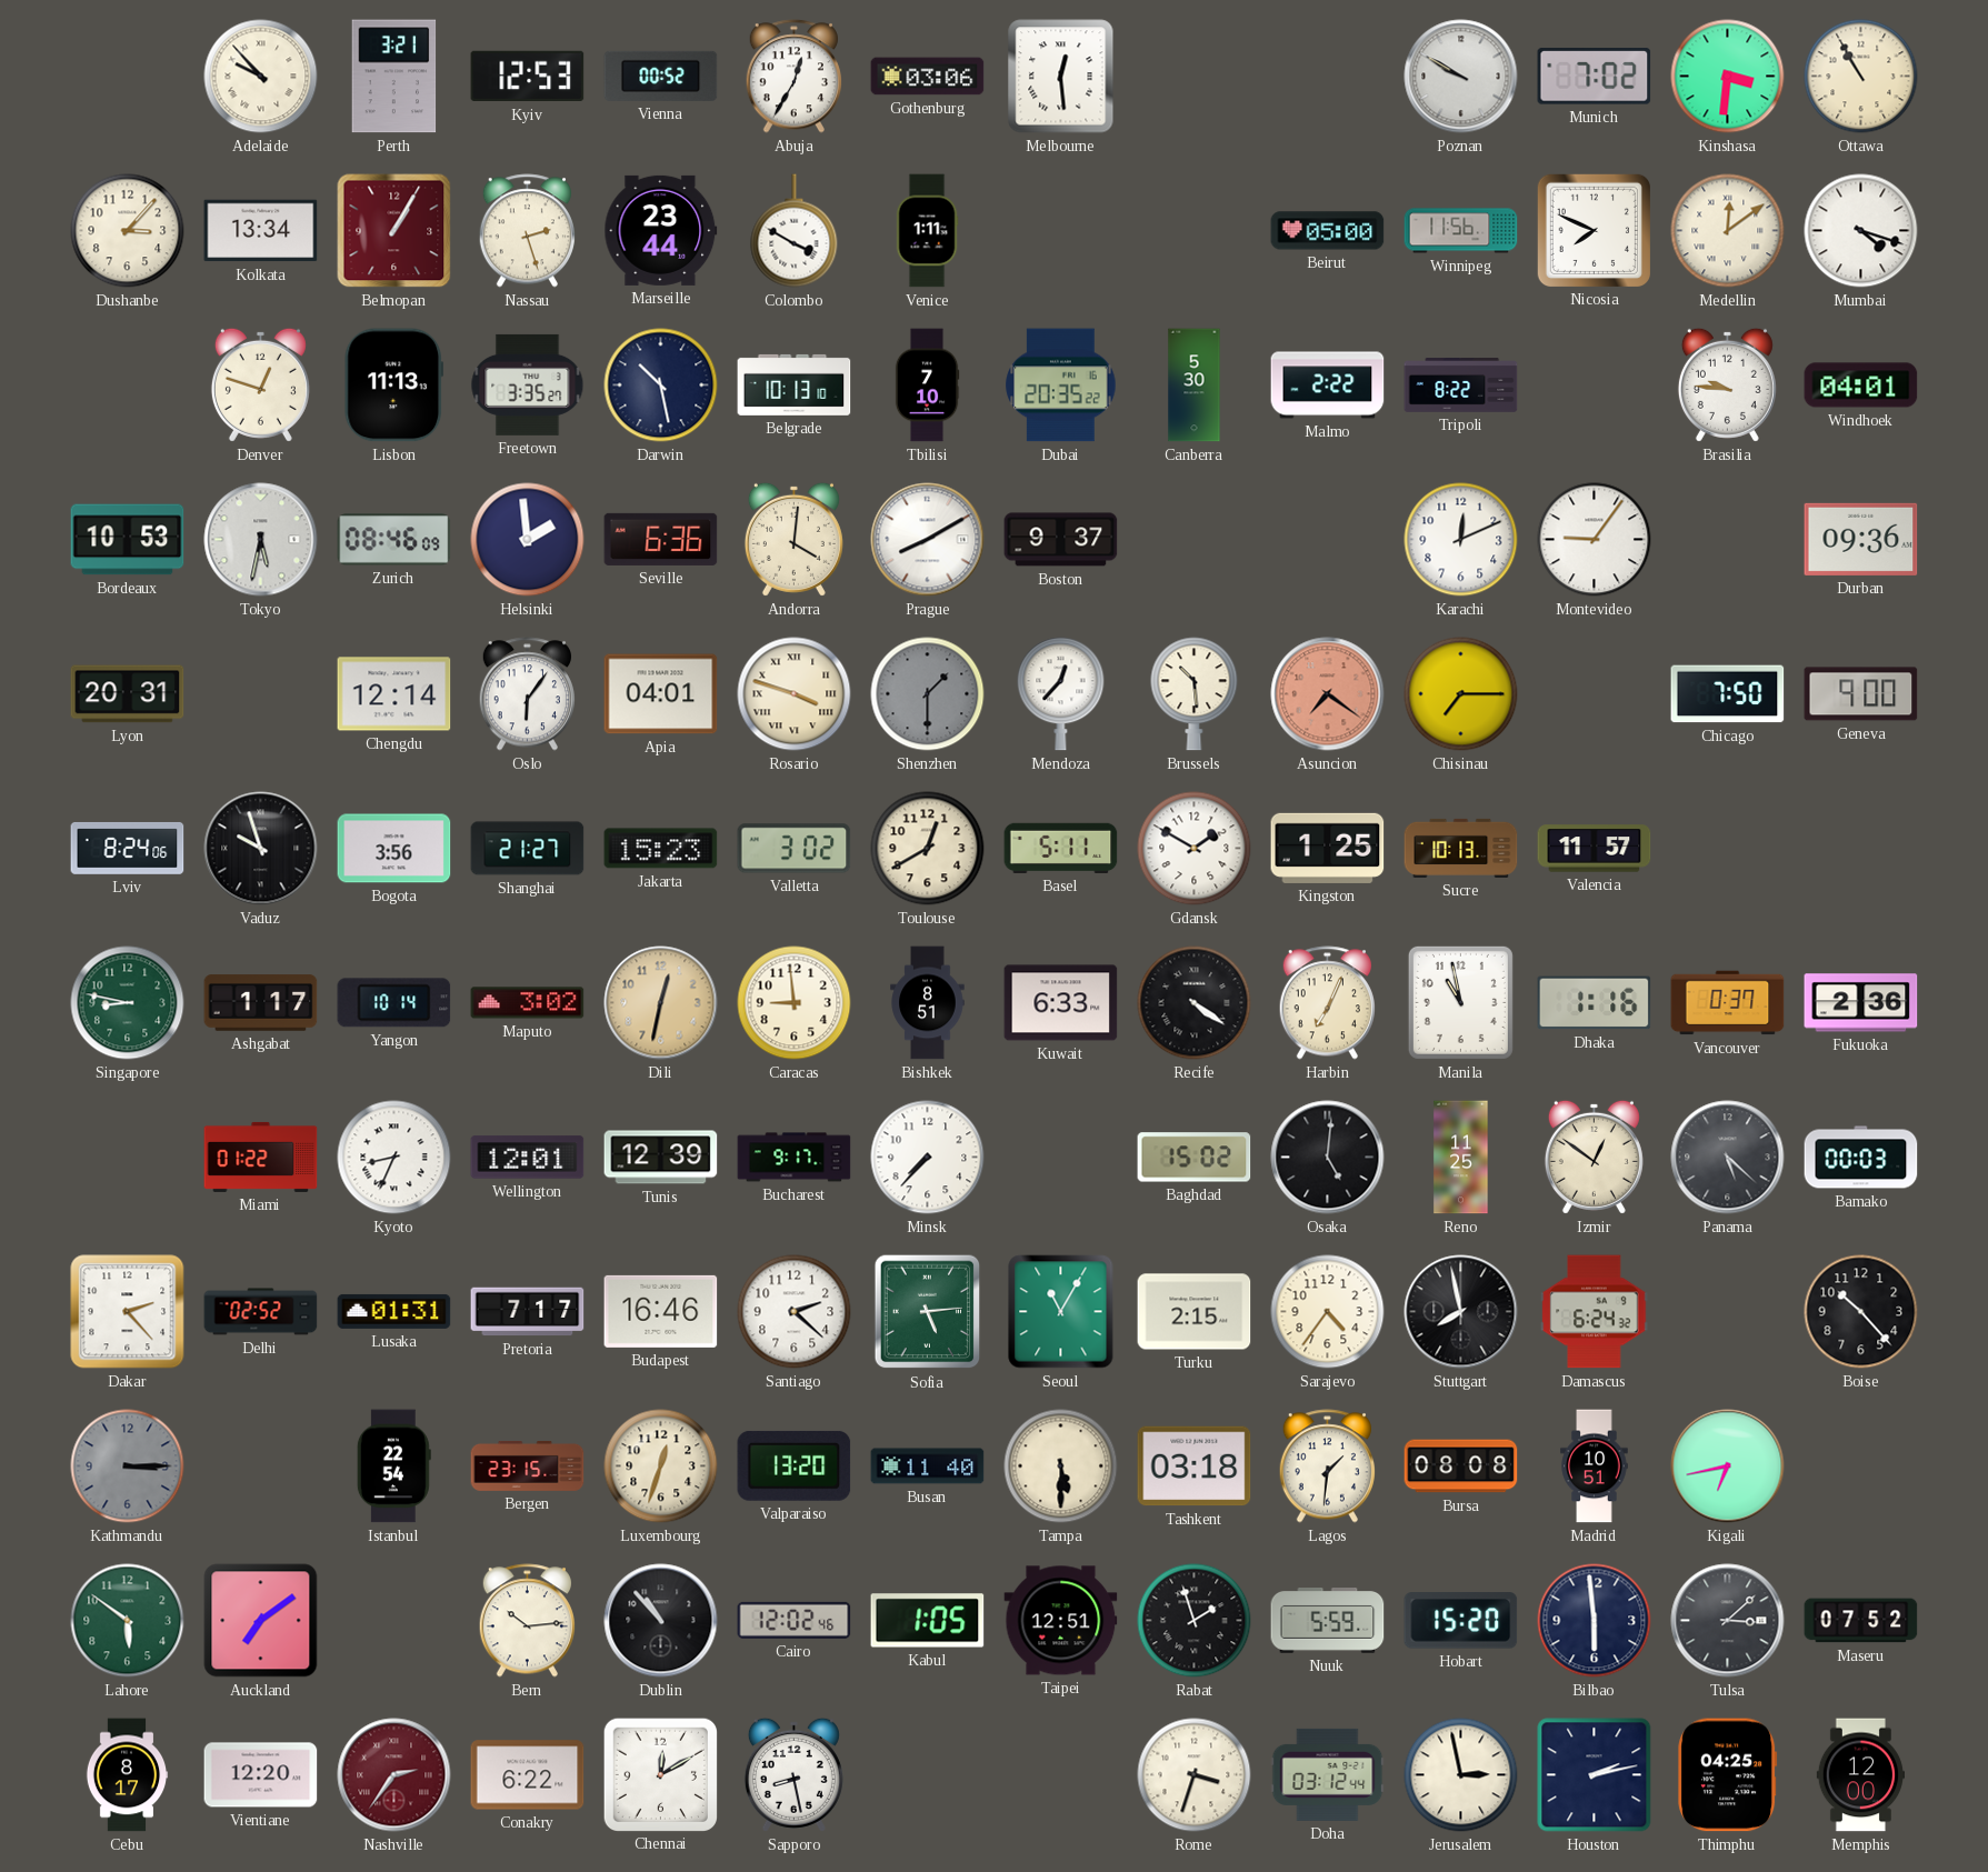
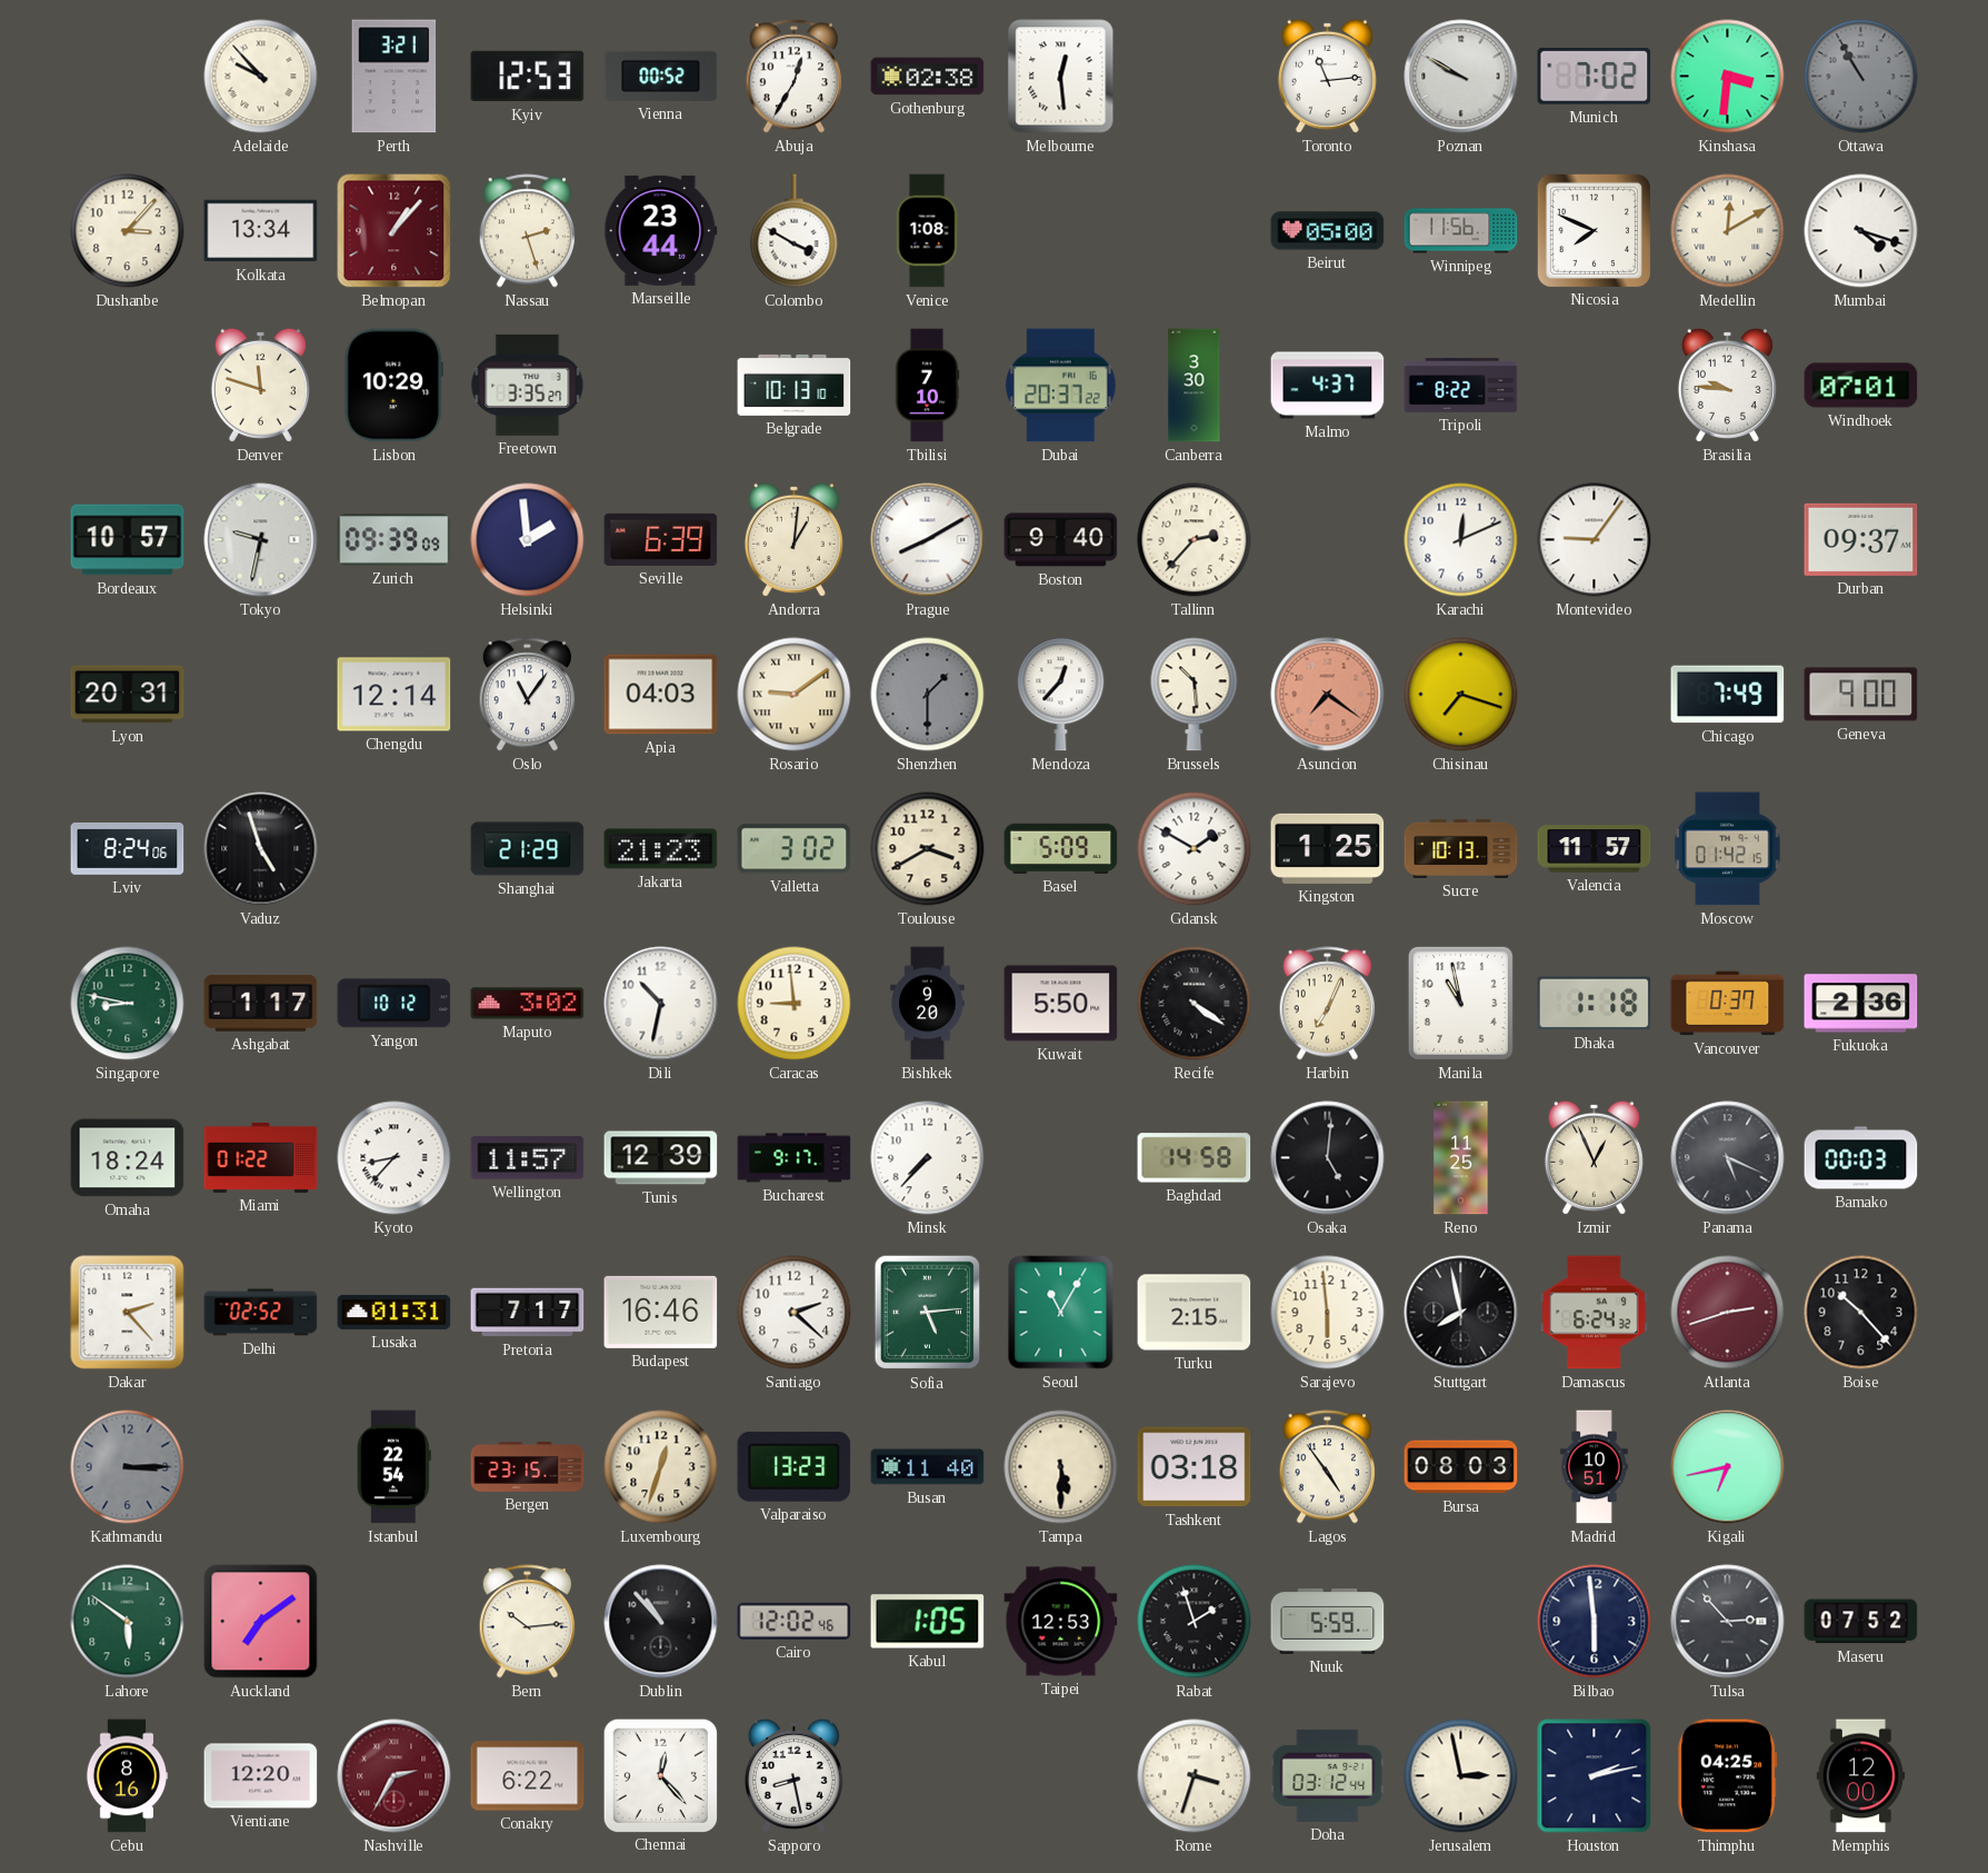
Gothenburg: 03:06 -> 02:38
Toronto: none -> 11:14
Ottawa dial: cream -> grey
Belmopan: 1:05 -> 1:07
Venice: 1:11 -> 1:08
Medellin: 12:09 -> 12:10
Denver: 12:48 -> 11:48
Lisbon: 11:13 -> 10:29
Darwin: 10:28 -> none
Dubai: 20:35 -> 20:37
Canberra: 5:30 -> 3:30
Malmo: 2:22 -> 4:37
Windhoek: 04:01 -> 07:01
Bordeaux: 10:53 -> 10:57
Tokyo: 5:32 -> 9:32
Zurich: 08:46 -> 09:39
Seville: 6:36 -> 6:39
Andorra: 4:01 -> 1:01
Boston: 9:37 -> 9:40
Tallinn: none -> 2:37
Durban: 09:36 -> 09:37
Oslo: 6:06 -> 11:06
Apia: 04:01 -> 04:03
Rosario: 3:48 -> 9:09
Chisinau: 7:15 -> 7:18
Chicago: 7:50 -> 7:49
Vaduz: 9:57 -> 4:57
Bogota: 3:56 -> none
Shanghai: 21:27 -> 21:29
Jakarta: 15:23 -> 21:23
Toulouse: 12:40 -> 3:40
Basel: 5:11 -> 5:09
Moscow: none -> 01:42
Yangon: 10:14 -> 10:12
Dili: 12:32 -> 10:32
Dili dial: champagne -> white
Bishkek: 8:51 -> 9:20
Kuwait: 6:33 -> 5:50
Dhaka: 1:16 -> 1:18
Omaha: none -> 18:24
Kyoto: 8:34 -> 8:37
Wellington: 12:01 -> 11:57
Baghdad: 15:02 -> 14:58
Izmir: 12:51 -> 12:56
Panama: 5:22 -> 5:19
Sarajevo: 4:36 -> 5:59
Atlanta: none -> 2:42
Valparaiso: 13:20 -> 13:23
Lagos: 1:31 -> 4:54
Bursa: 08:08 -> 08:03
Taipei: 12:51 -> 12:53
Hobart: 15:20 -> none
Tulsa: 3:08 -> 2:53
Cebu: 8:17 -> 8:16
Nashville: 2:36 -> 2:35
Chennai: 12:10 -> 12:23
